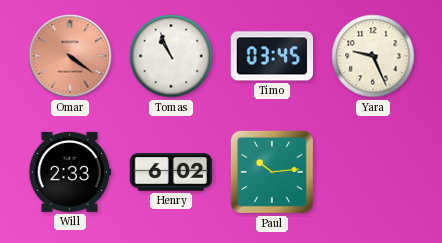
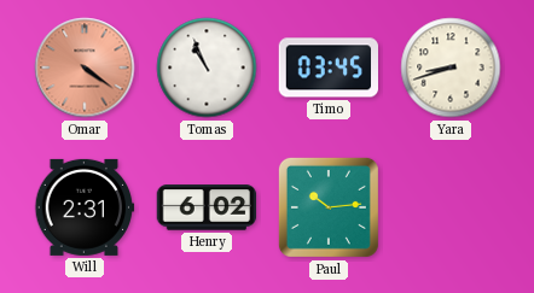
Yara: 9:26 -> 8:42
Will: 2:33 -> 2:31
